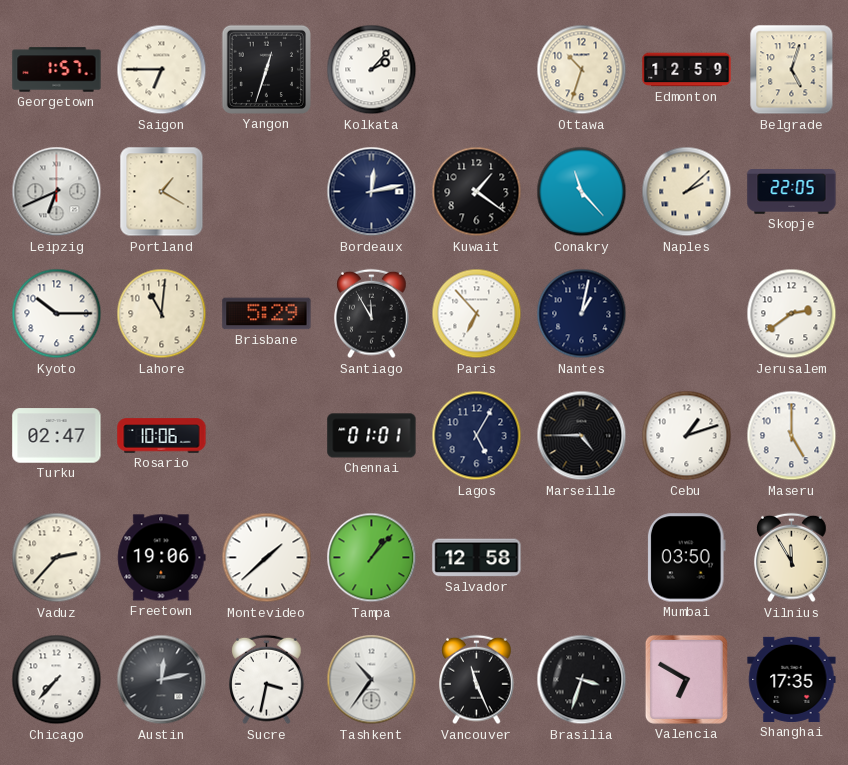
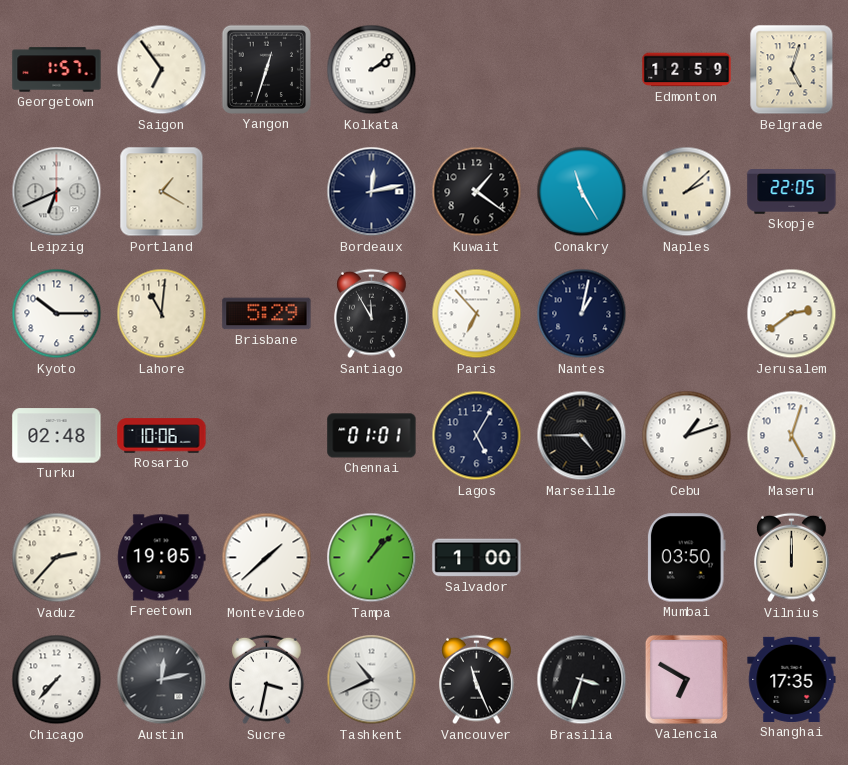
Saigon: 6:45 -> 6:54
Kolkata: 2:07 -> 2:09
Ottawa: 10:33 -> none
Conakry: 11:23 -> 11:25
Turku: 02:47 -> 02:48
Maseru: 5:00 -> 5:03
Freetown: 19:06 -> 19:05
Salvador: 12:58 -> 1:00
Vilnius: 11:55 -> 12:00
Tashkent: 10:36 -> 10:41
